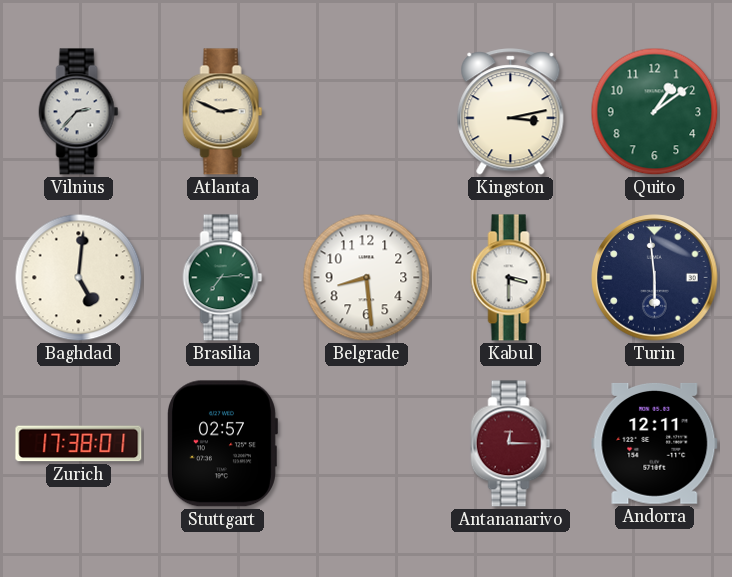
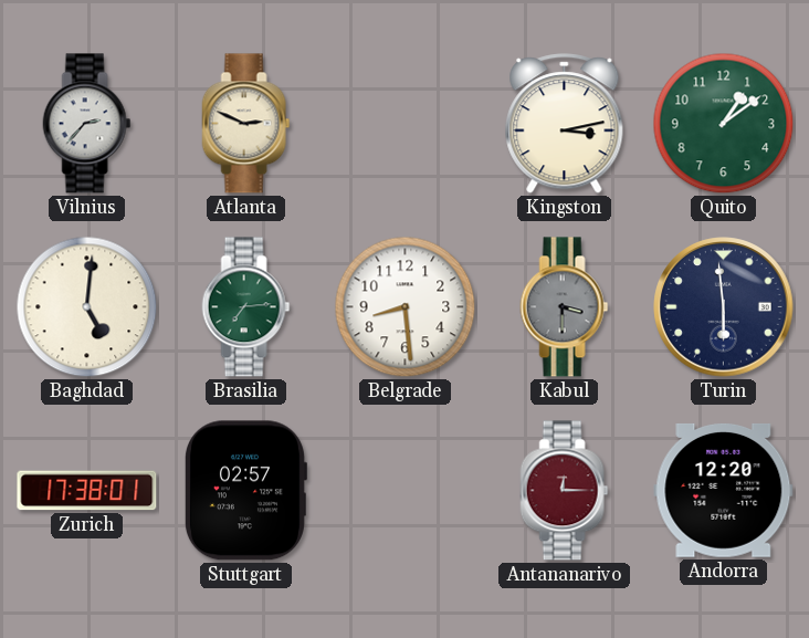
Kabul dial: white -> grey
Andorra: 12:11 -> 12:20
